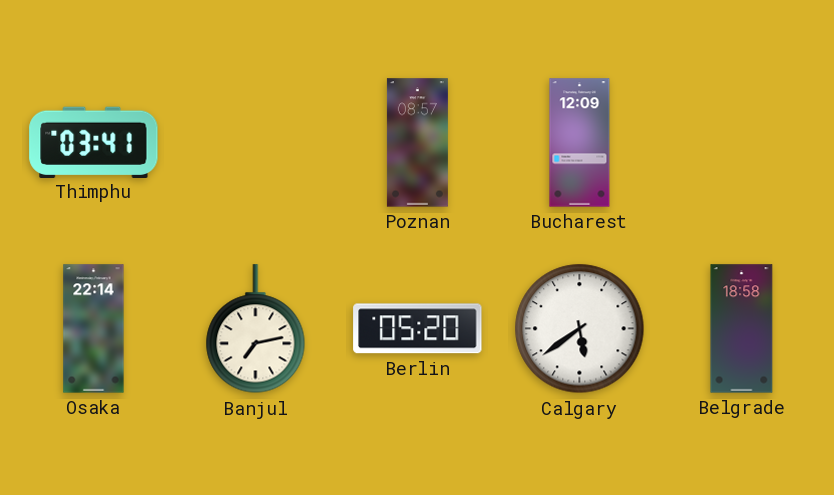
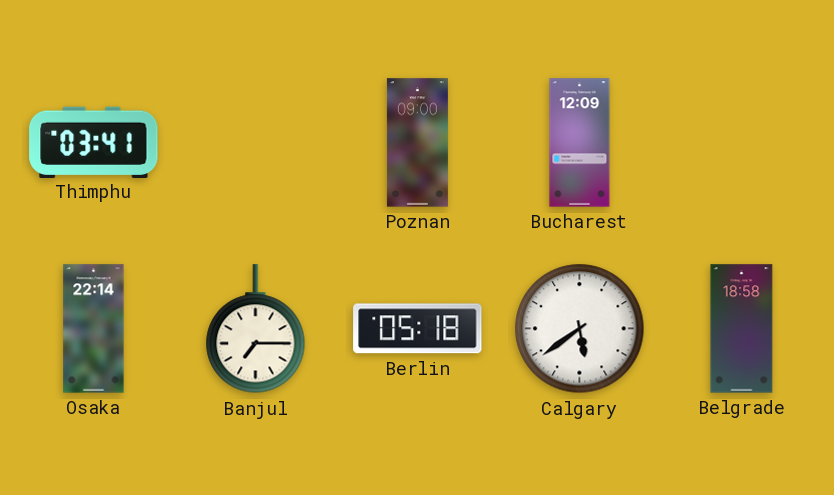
Poznan: 08:57 -> 09:00
Banjul: 7:13 -> 7:15
Berlin: 05:20 -> 05:18
